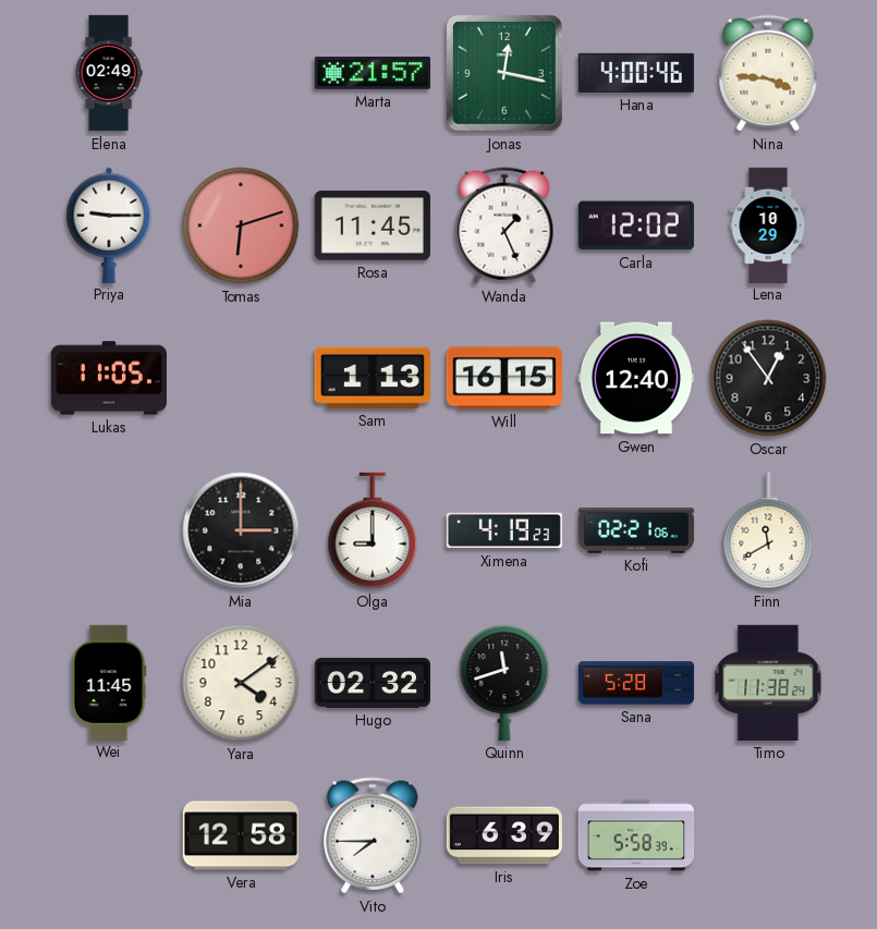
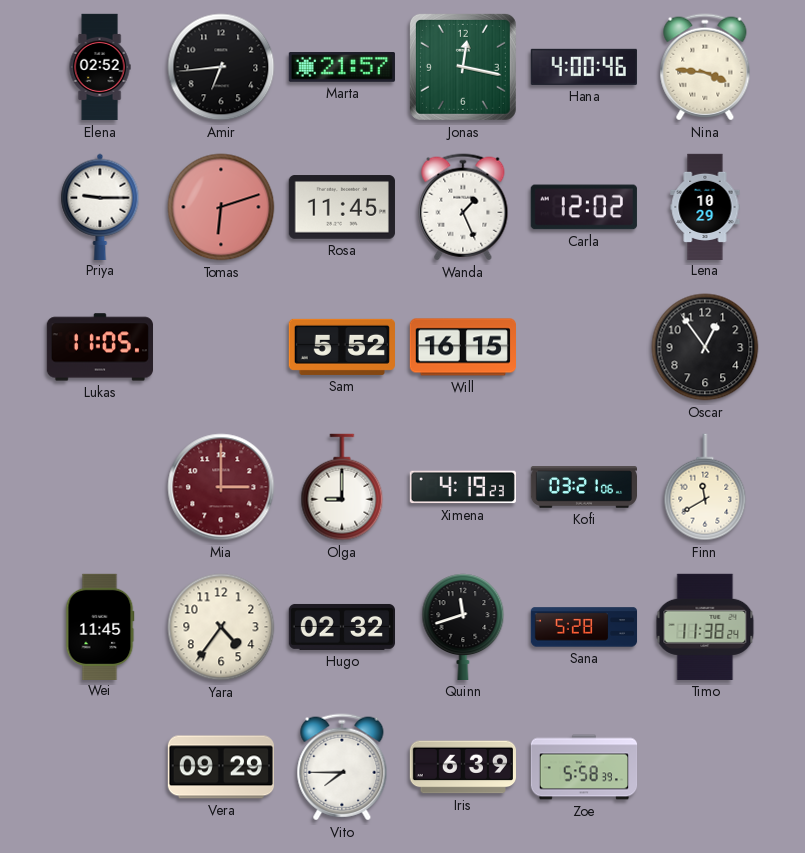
Elena: 02:49 -> 02:52
Amir: none -> 6:44
Sam: 1:13 -> 5:52
Gwen: 12:40 -> none
Mia dial: black -> burgundy
Kofi: 02:21 -> 03:21
Yara: 4:09 -> 4:36
Vera: 12:58 -> 09:29
